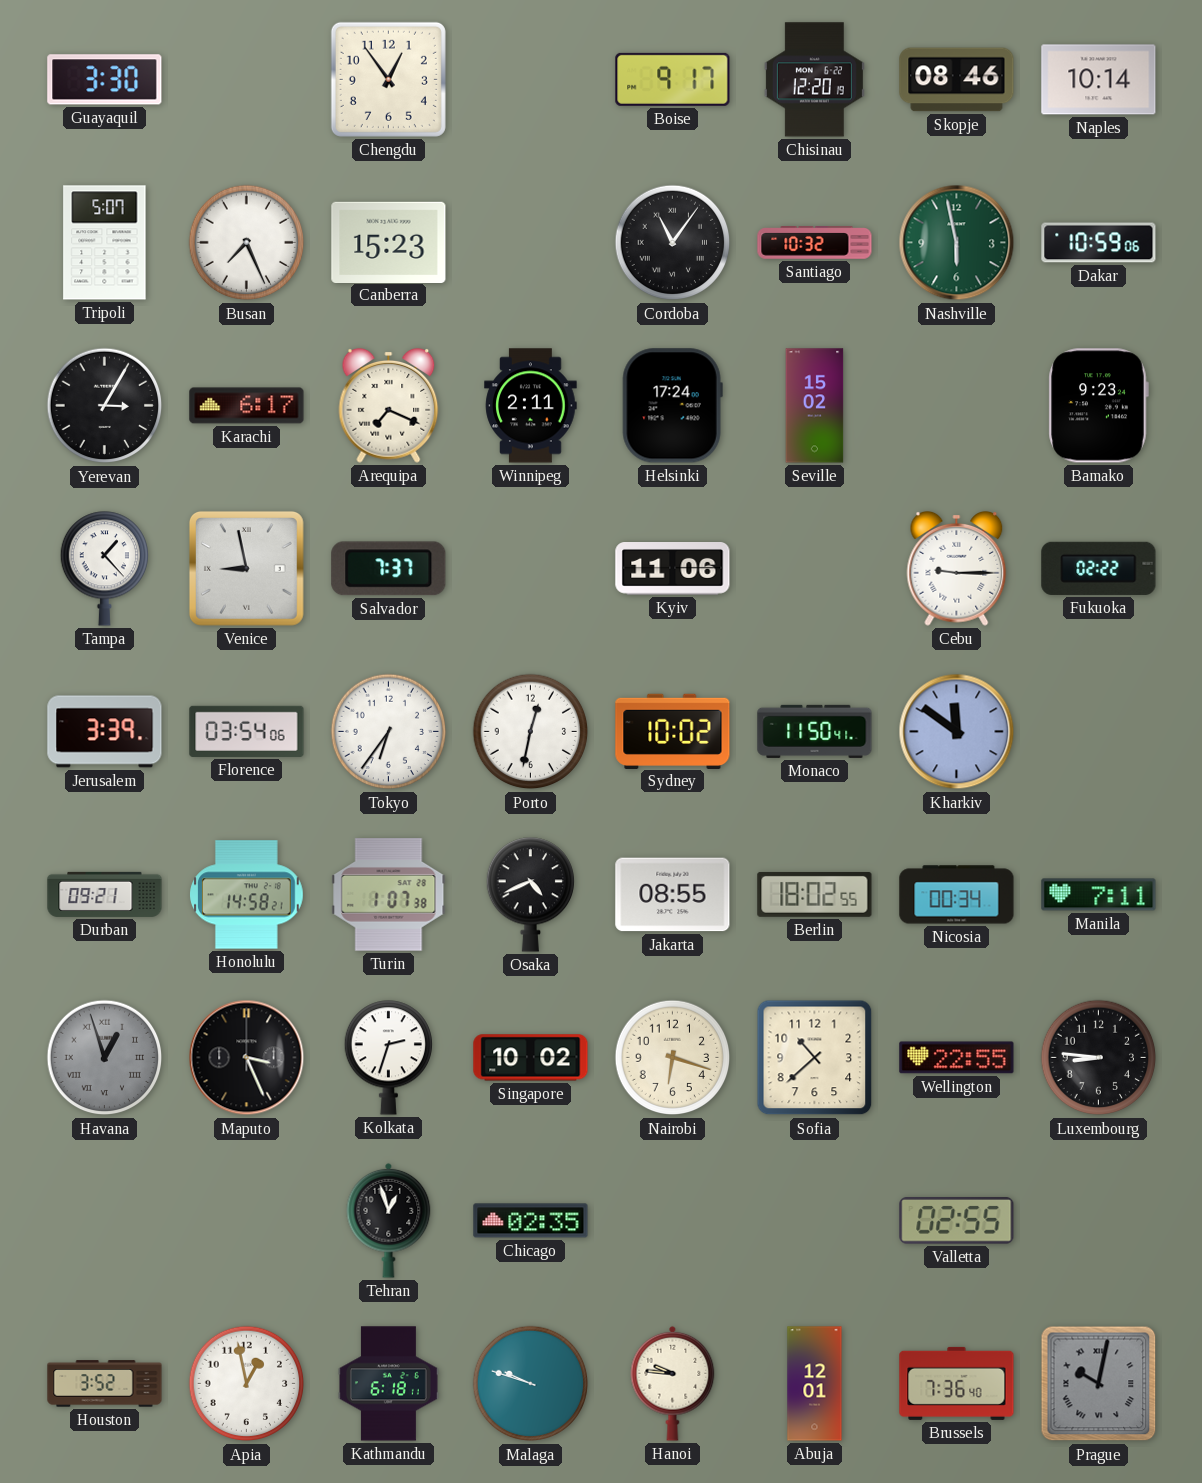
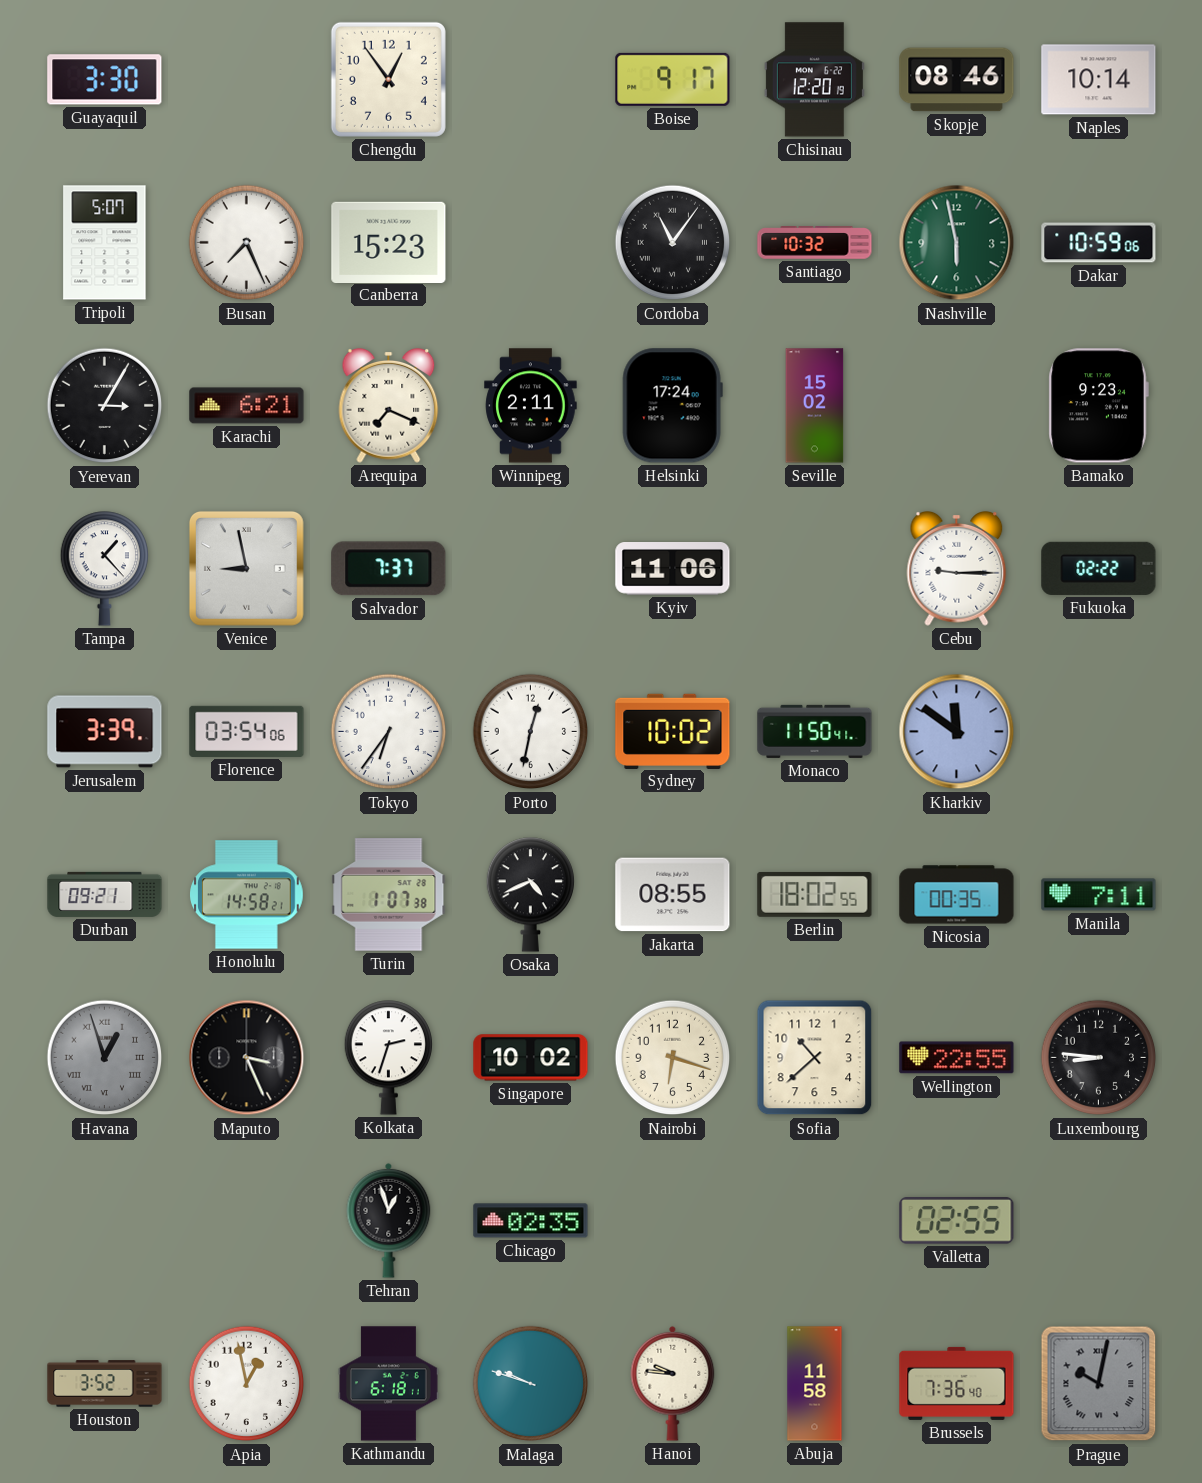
Karachi: 6:17 -> 6:21
Nicosia: 00:34 -> 00:35
Abuja: 12:01 -> 11:58
